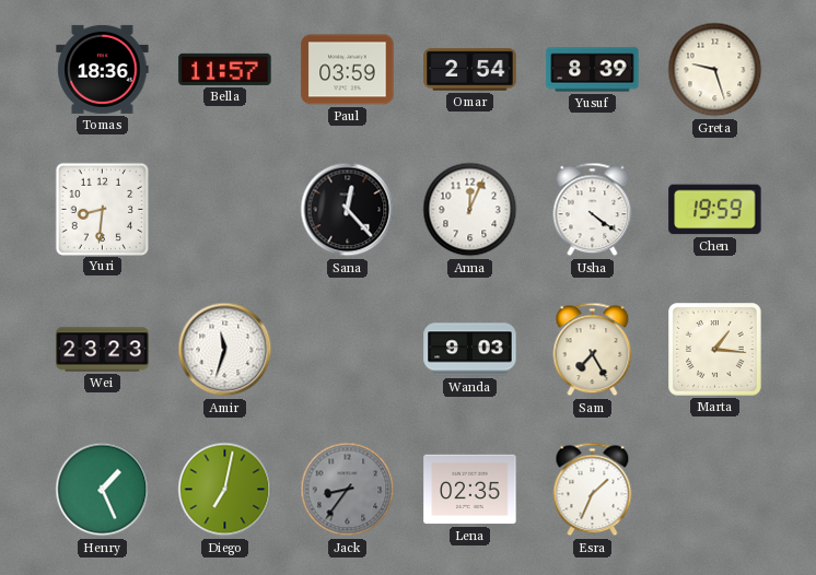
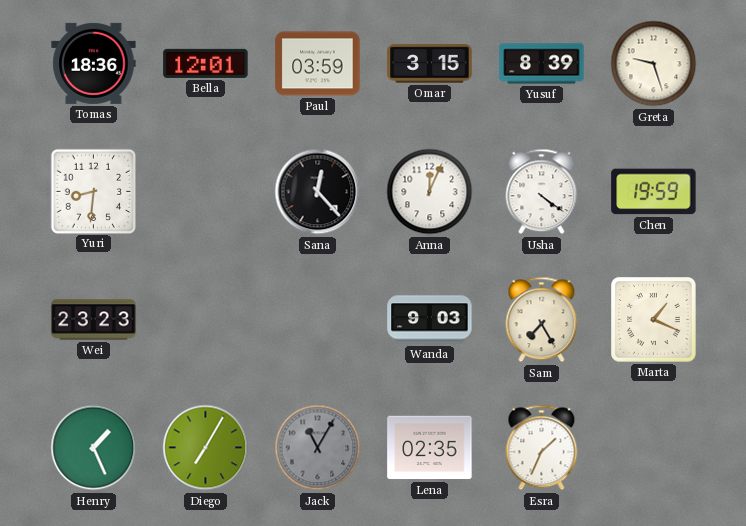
Bella: 11:57 -> 12:01
Omar: 2:54 -> 3:15
Amir: 11:33 -> none
Marta: 1:16 -> 1:19
Diego: 7:02 -> 7:05
Jack: 8:36 -> 11:05
